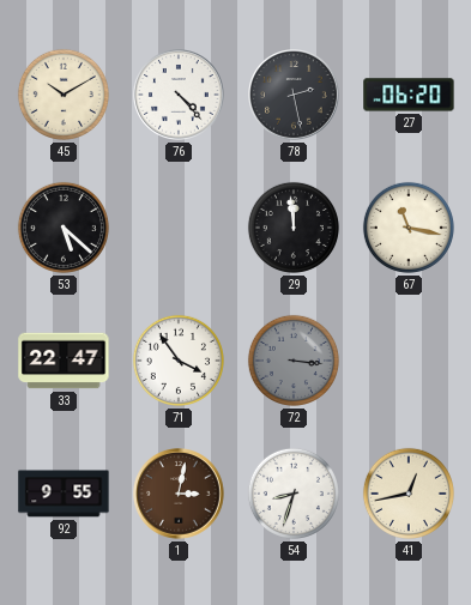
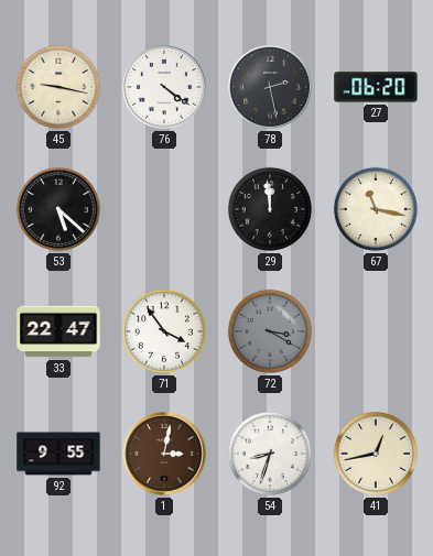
45: 10:10 -> 9:17
76: 4:23 -> 4:21
72: 3:16 -> 3:20
